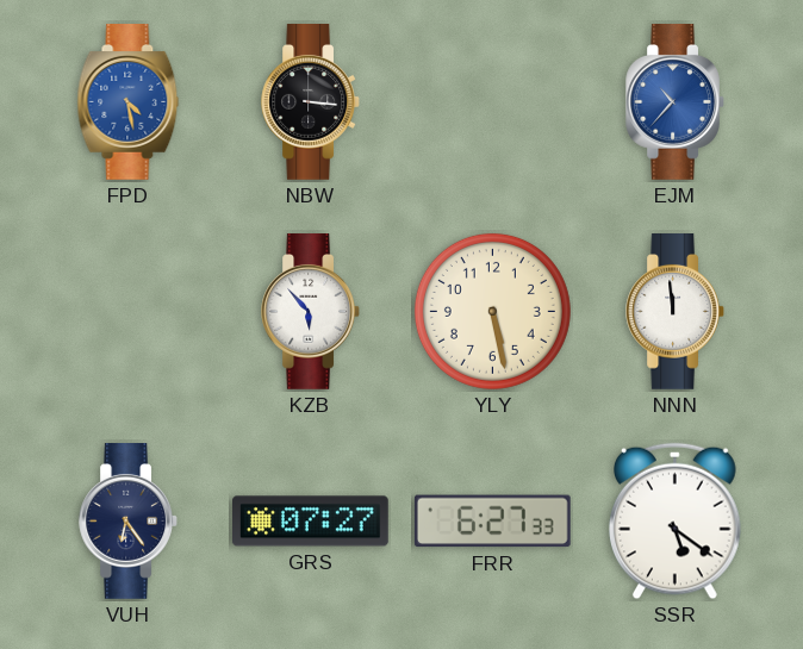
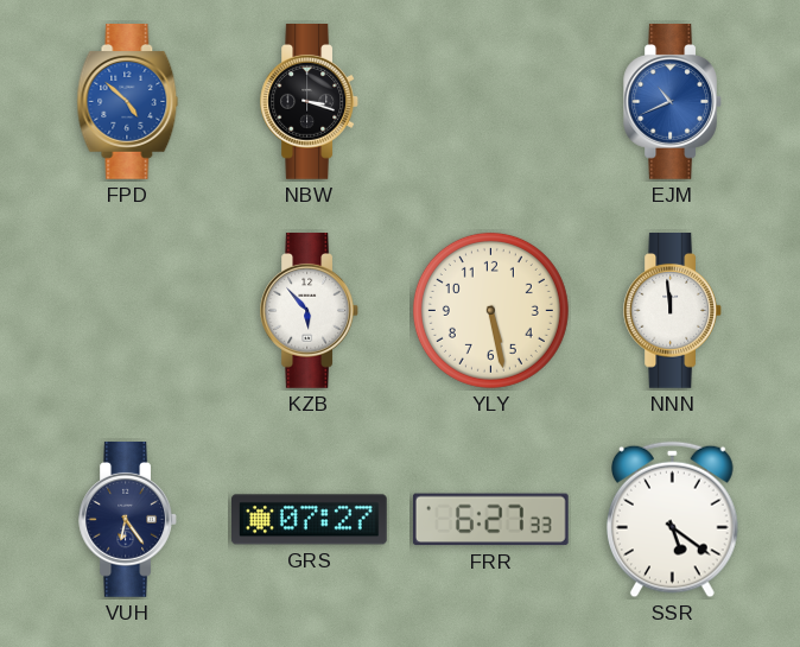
FPD: 4:28 -> 4:52
NBW: 3:16 -> 3:18
EJM: 10:37 -> 10:41
